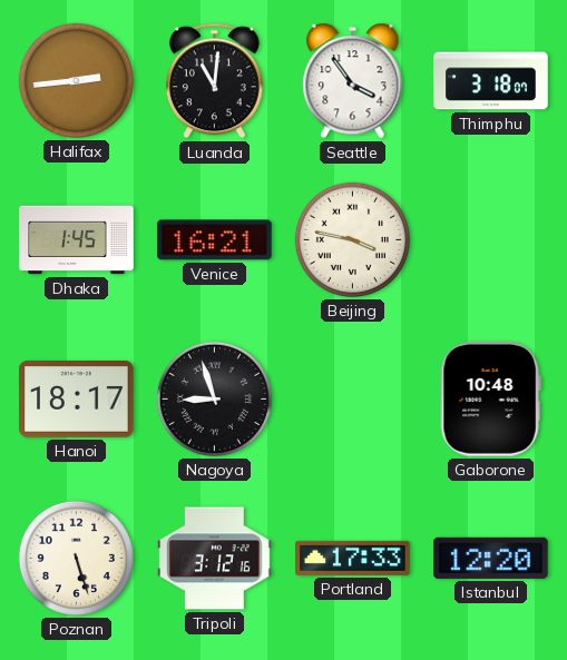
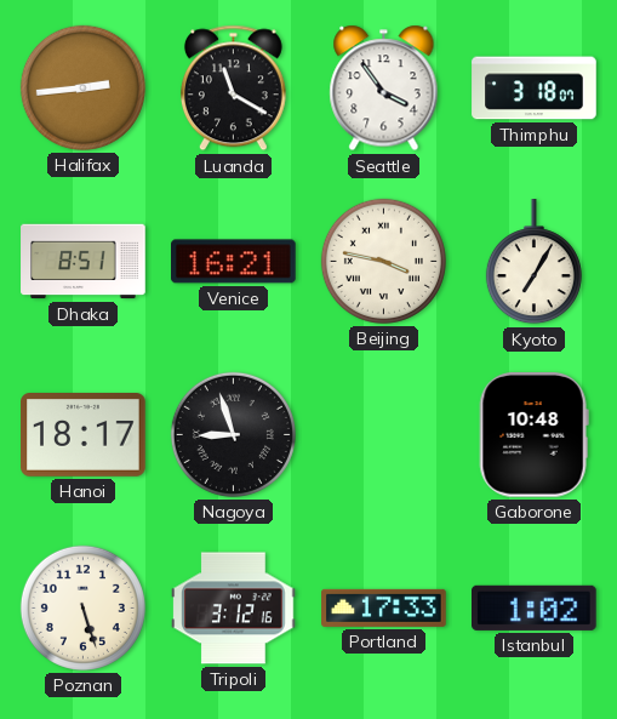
Luanda: 11:01 -> 11:20
Dhaka: 1:45 -> 8:51
Kyoto: none -> 7:05
Istanbul: 12:20 -> 1:02
